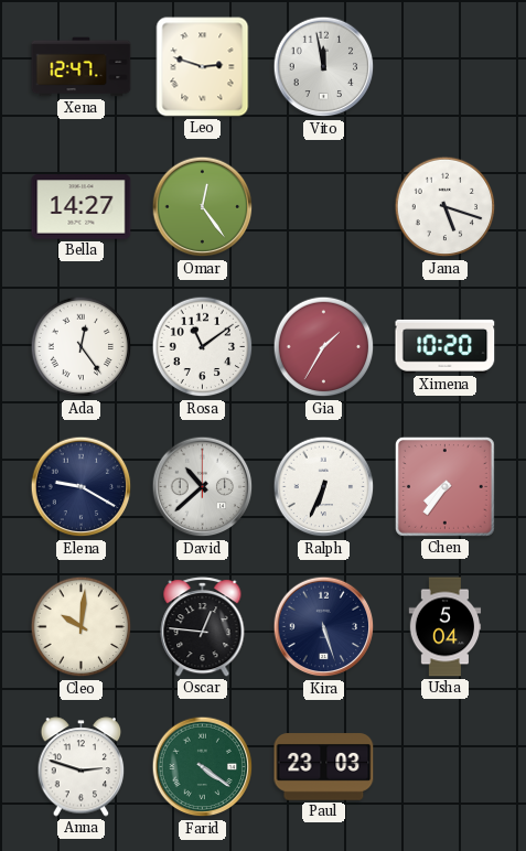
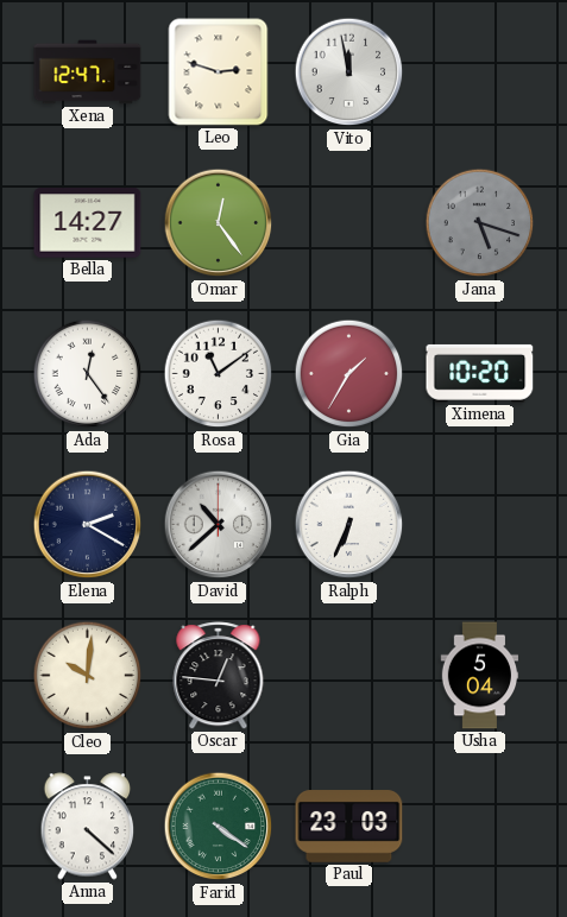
Jana dial: white -> grey
Elena: 9:20 -> 2:20
Chen: 7:36 -> none
Kira: 5:27 -> none
Anna: 2:48 -> 4:22
